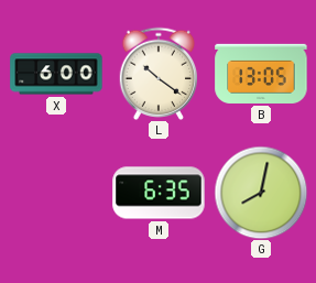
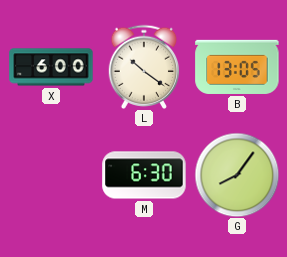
M: 6:35 -> 6:30
G: 8:02 -> 8:06
